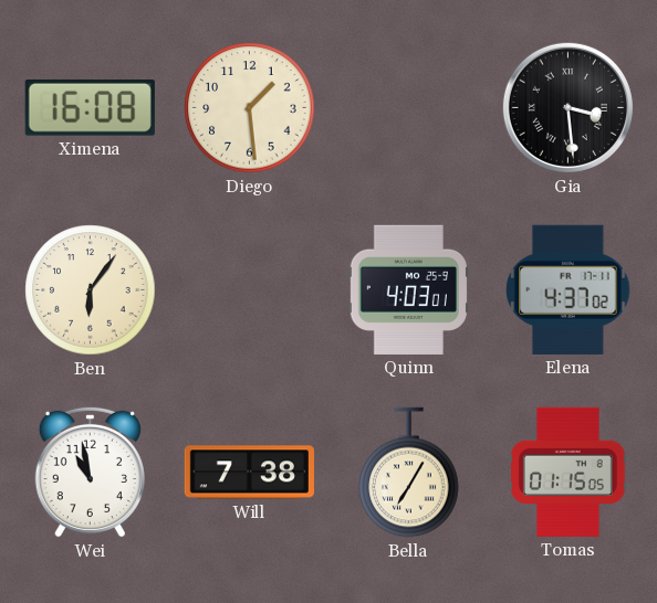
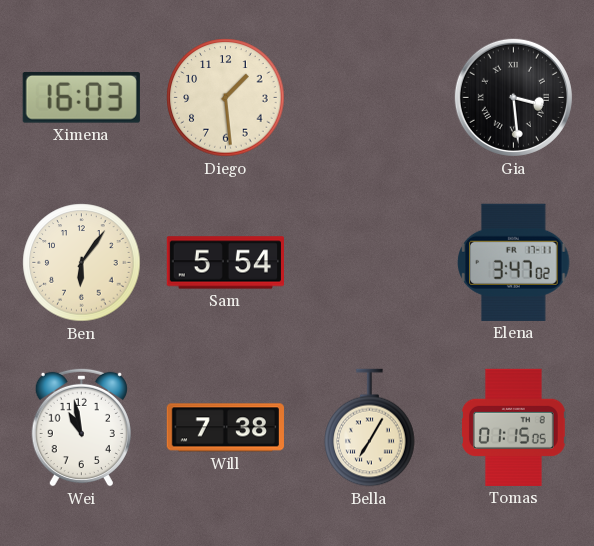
Ximena: 16:08 -> 16:03
Sam: none -> 5:54
Quinn: 4:03 -> none
Elena: 4:37 -> 3:47
